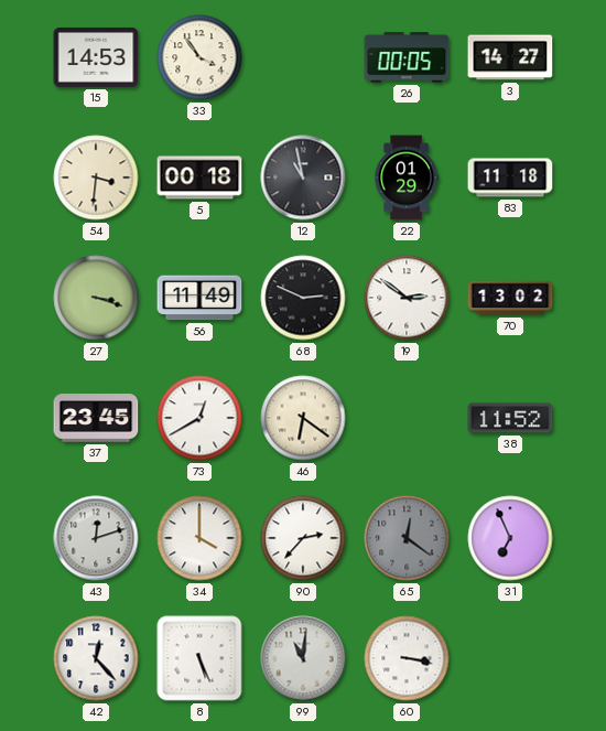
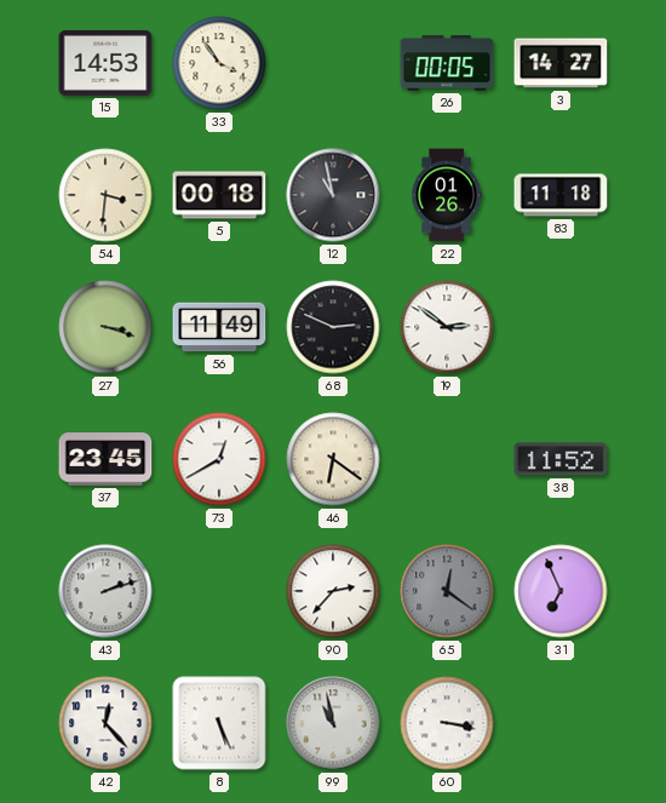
22: 01:29 -> 01:26
70: 13:02 -> none
43: 12:12 -> 2:12
34: 4:00 -> none
99: 11:01 -> 10:58
